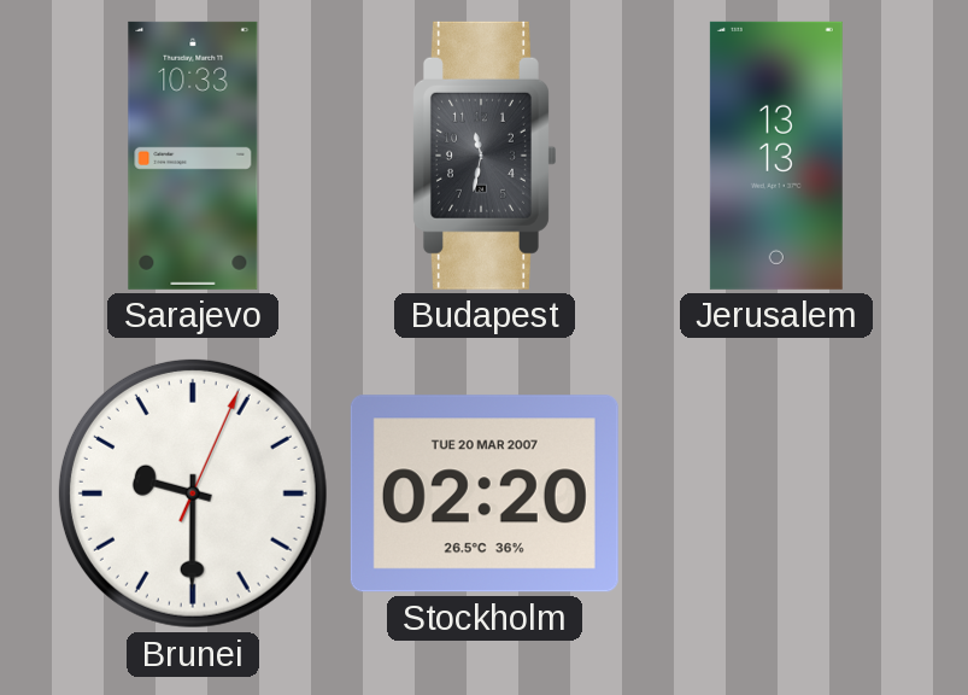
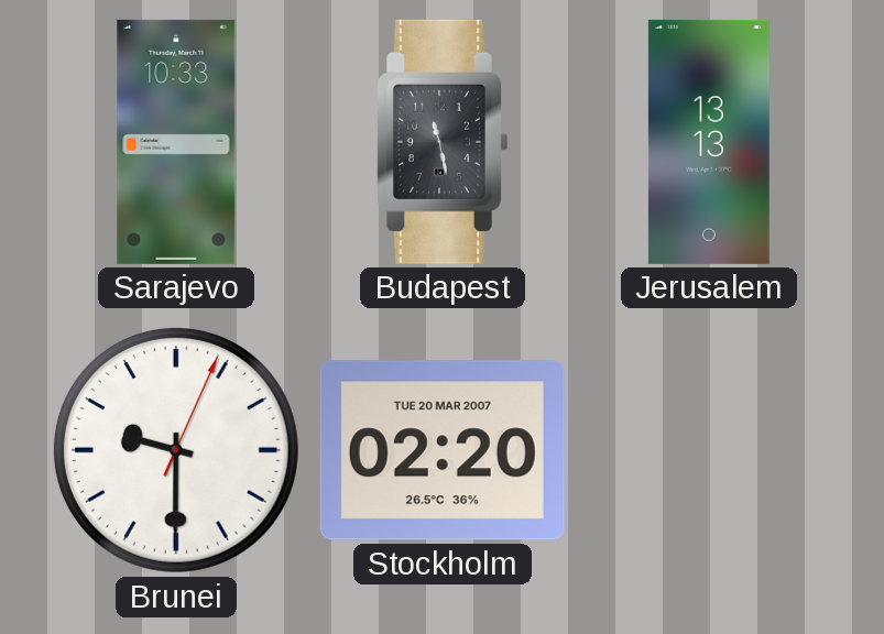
Budapest: 11:32 -> 11:28
